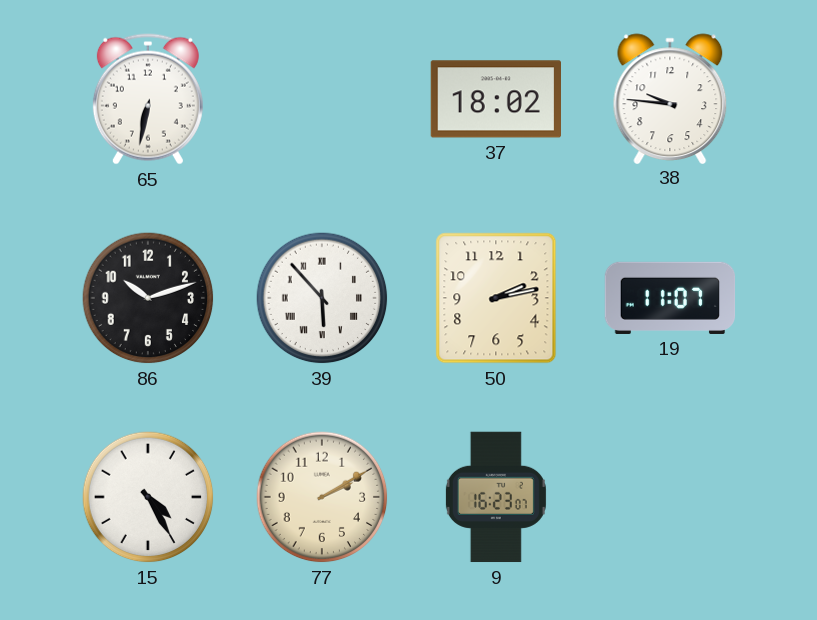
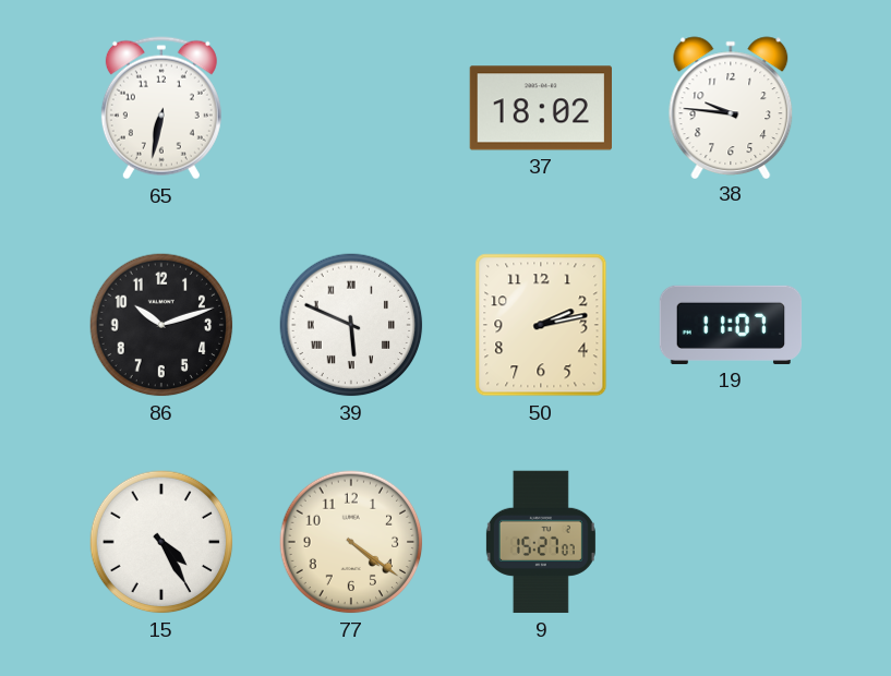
39: 5:53 -> 5:49
77: 2:10 -> 4:21
9: 16:23 -> 15:27
